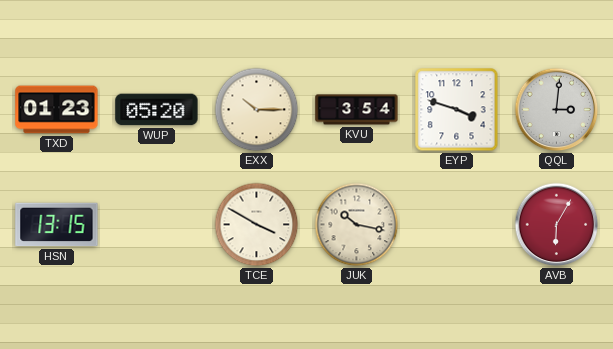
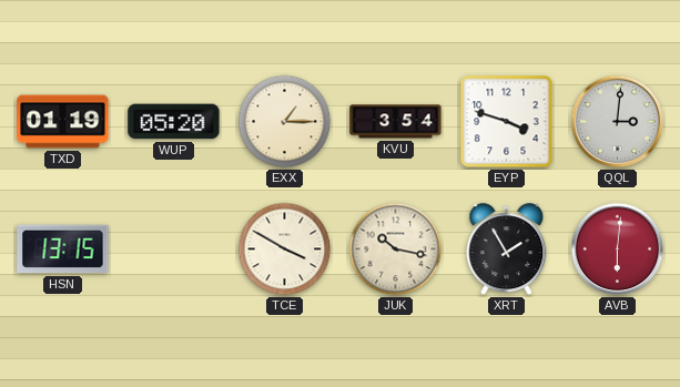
TXD: 01:23 -> 01:19
EXX: 10:15 -> 1:15
XRT: none -> 1:55
AVB: 6:05 -> 6:01
